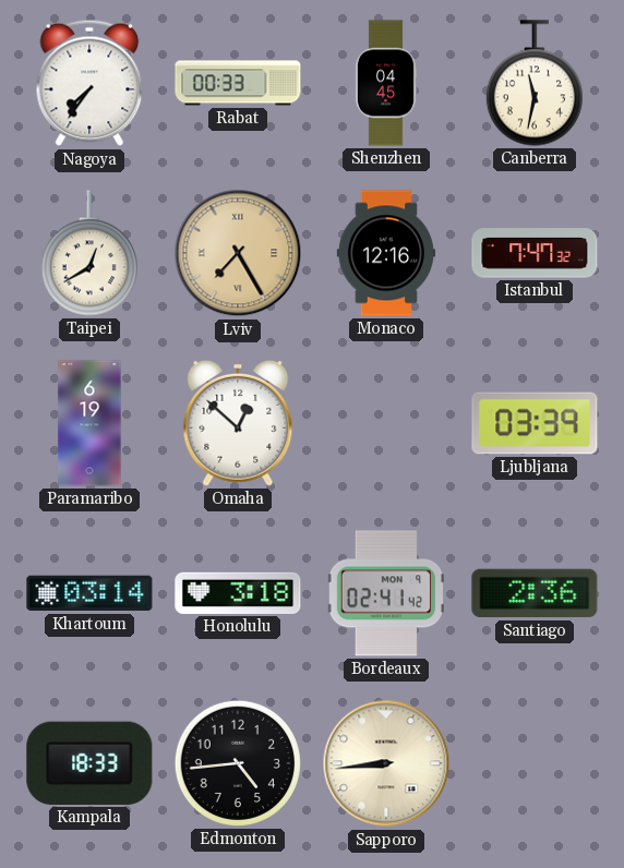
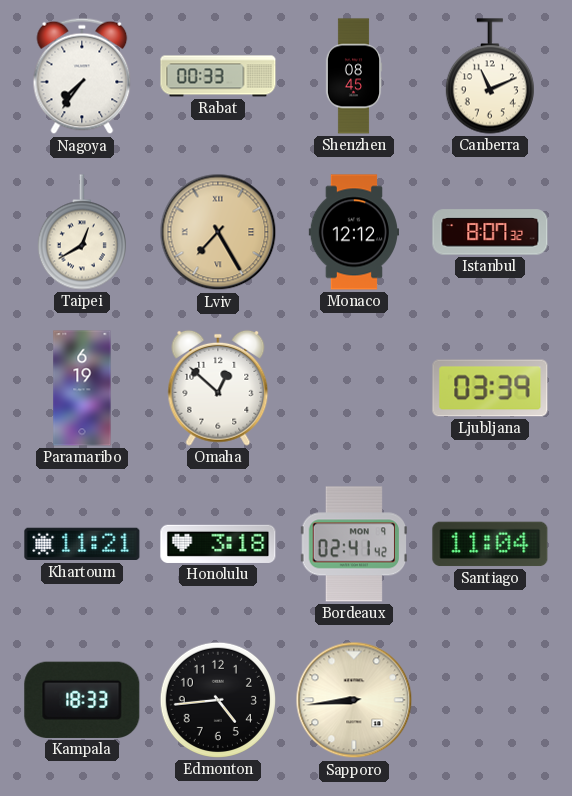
Shenzhen: 04:45 -> 08:45
Canberra: 11:32 -> 11:11
Monaco: 12:16 -> 12:12
Istanbul: 7:47 -> 8:07
Khartoum: 03:14 -> 11:21
Santiago: 2:36 -> 11:04
